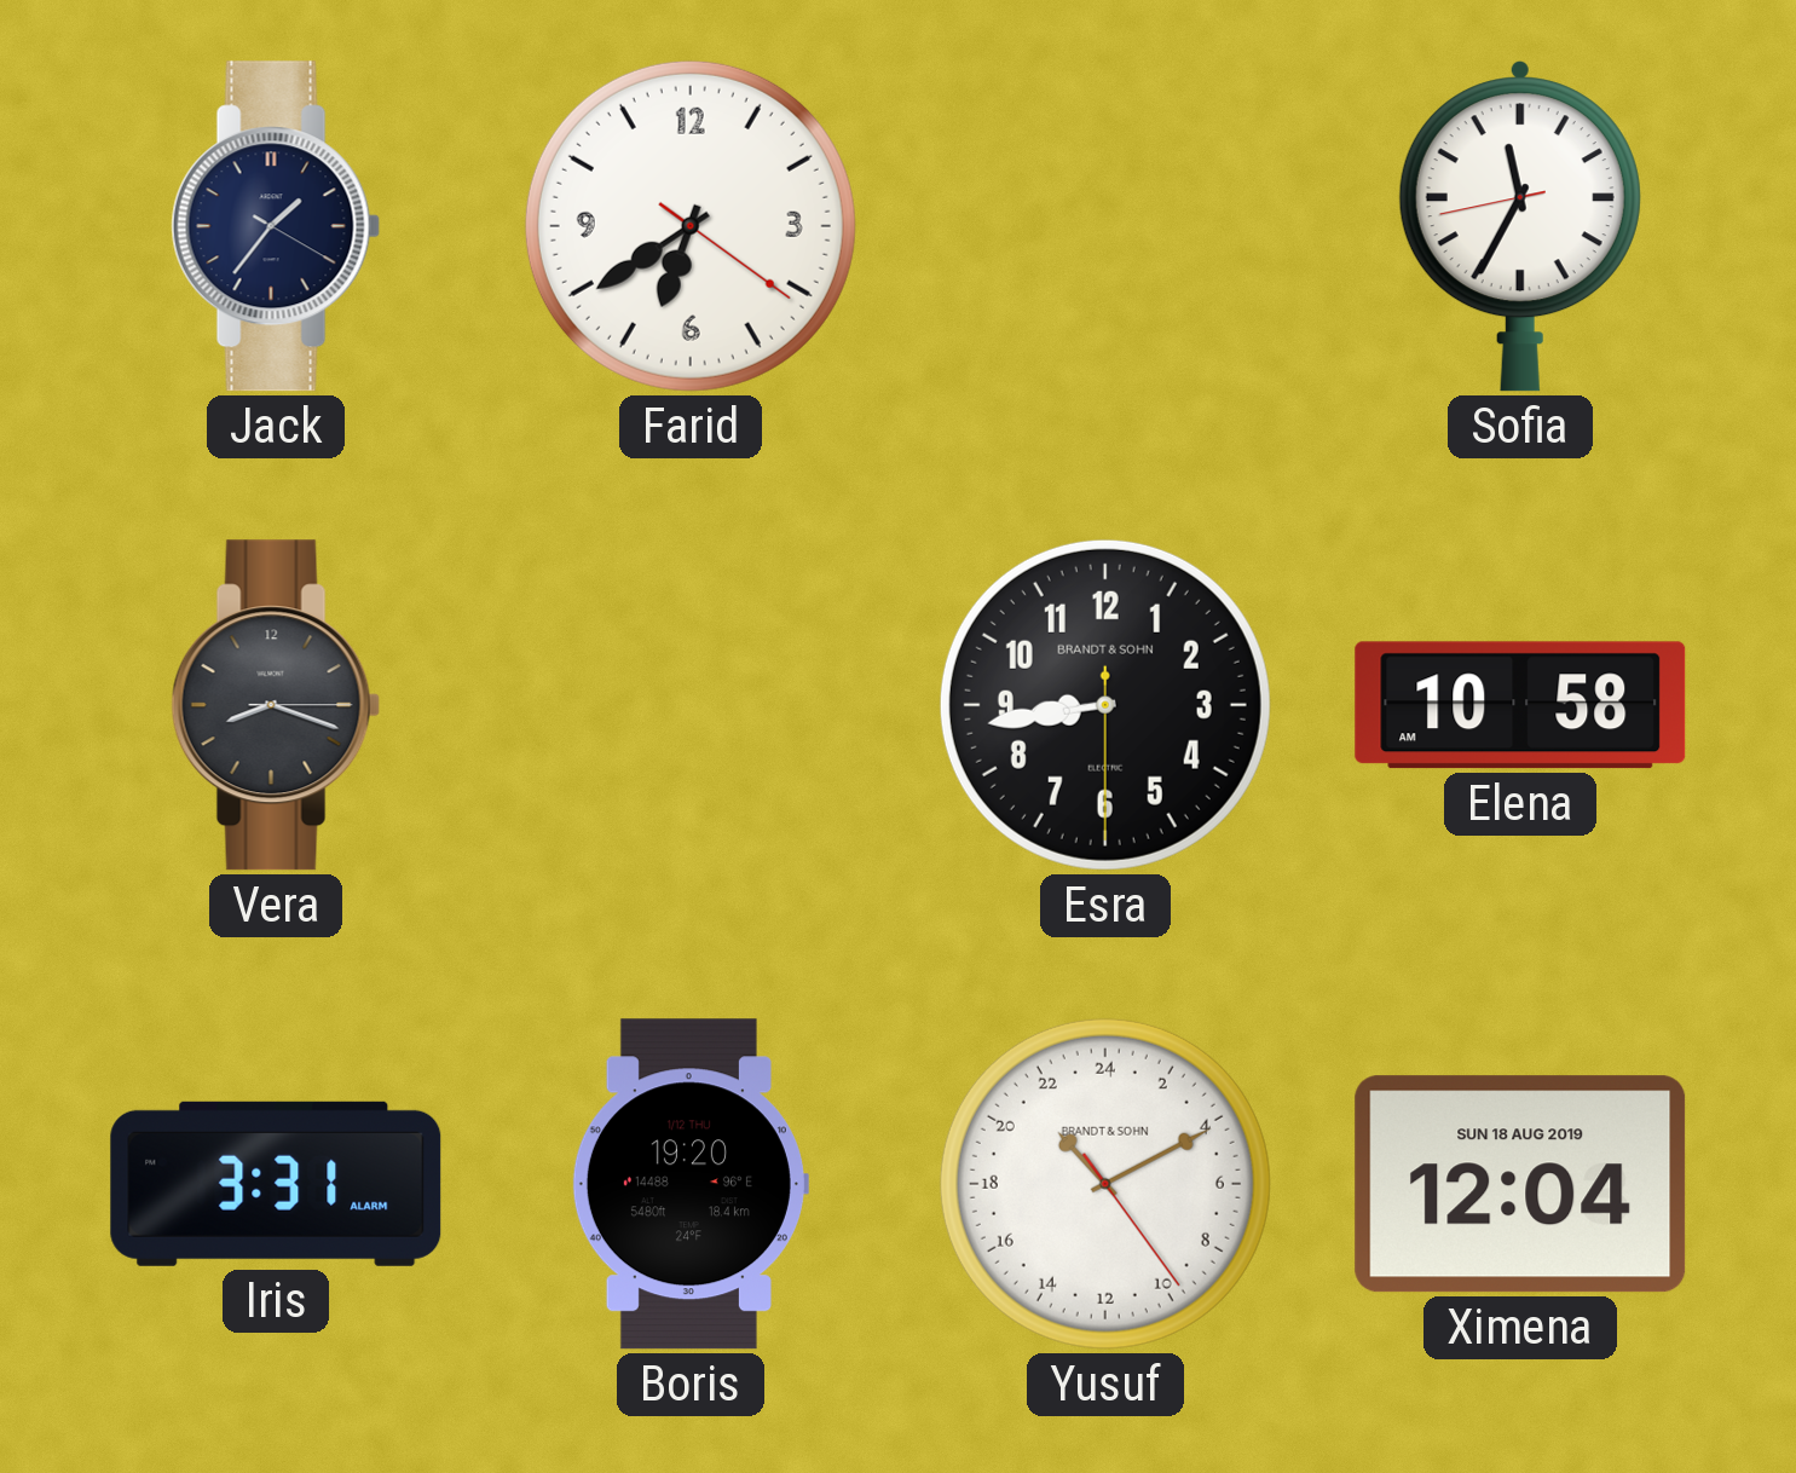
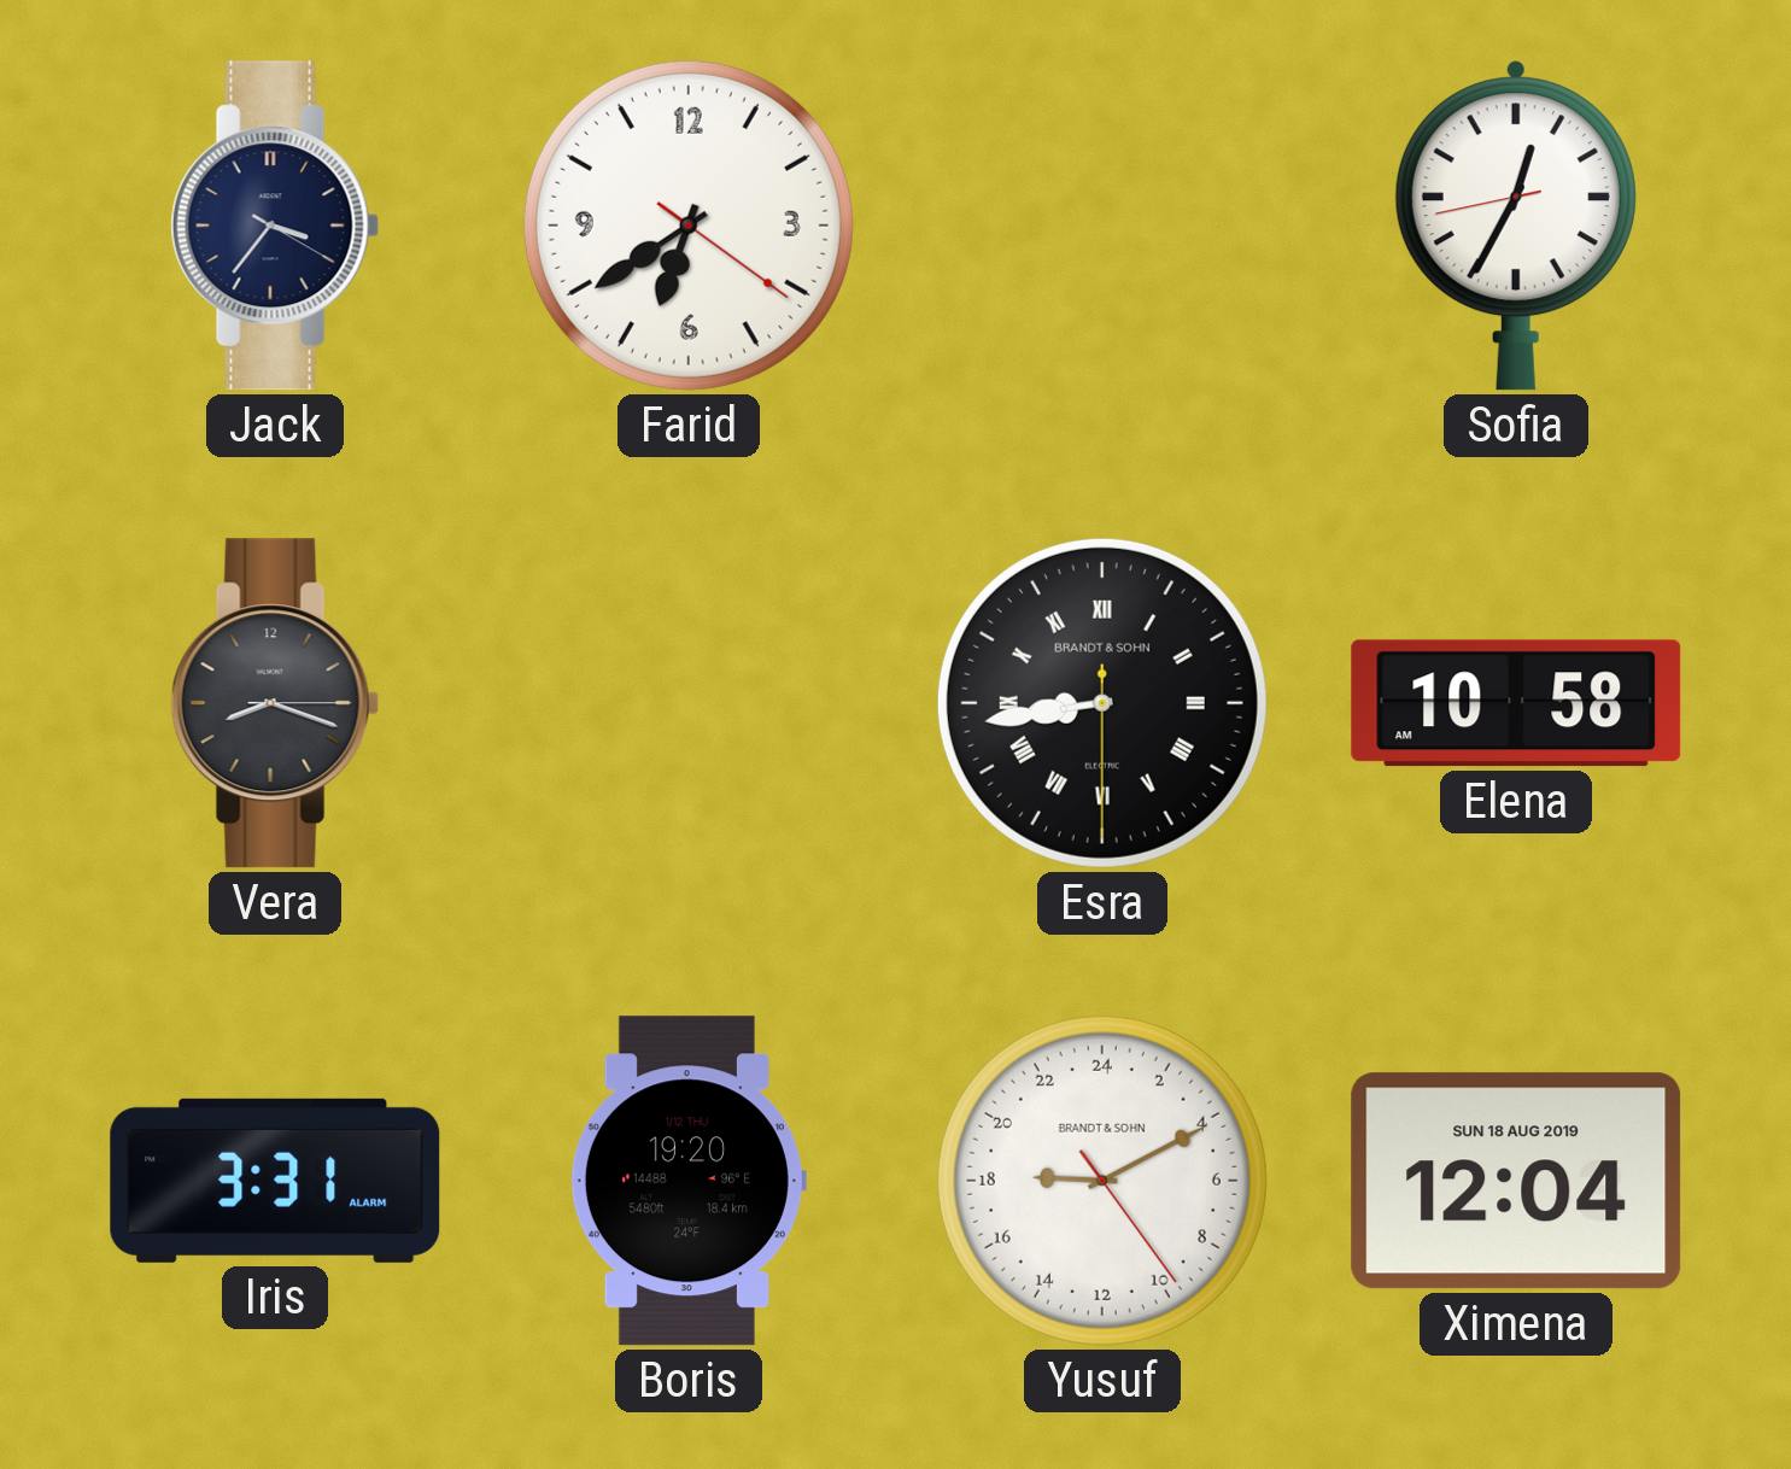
Jack: 1:36 -> 3:36
Sofia: 11:34 -> 12:34
Esra numerals: Arabic -> Roman
Yusuf: 21:10 -> 18:10
